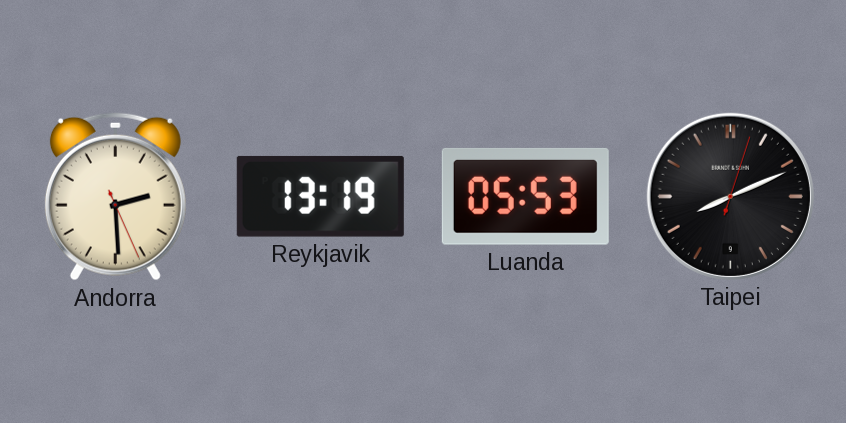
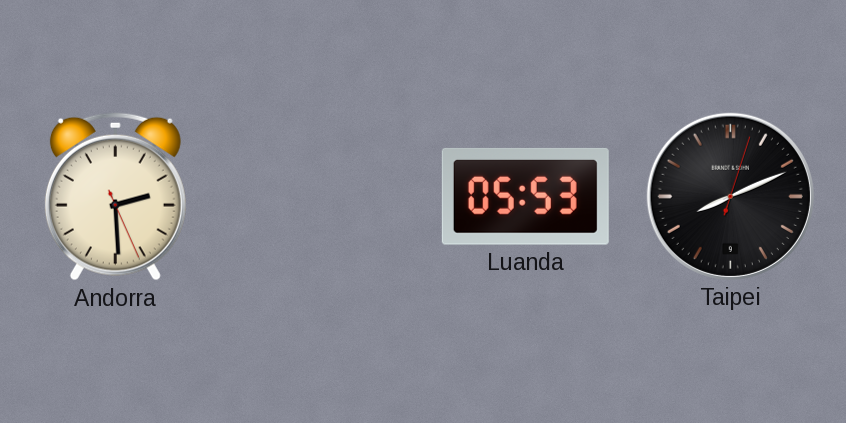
Reykjavik: 13:19 -> none
